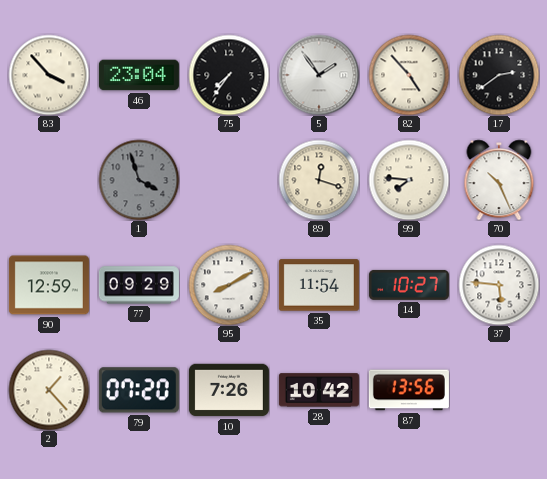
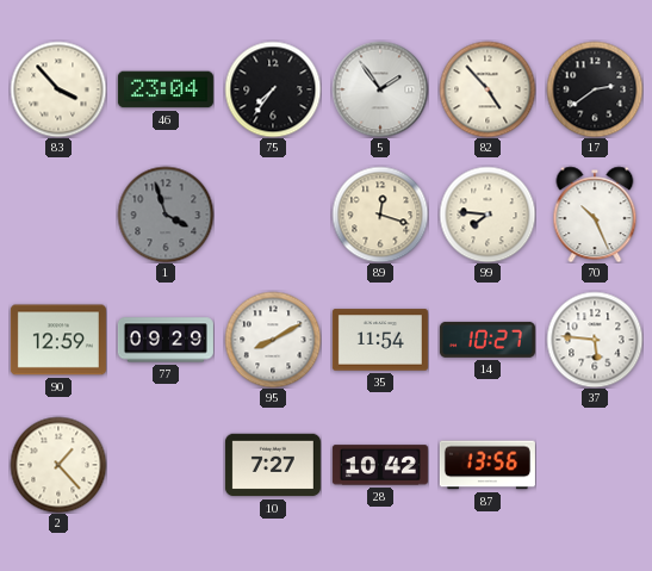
79: 07:20 -> none
10: 7:26 -> 7:27
